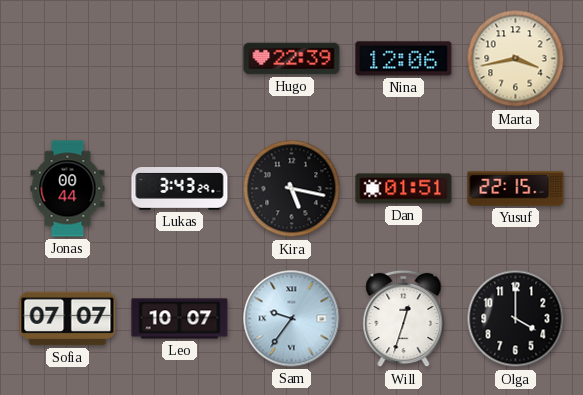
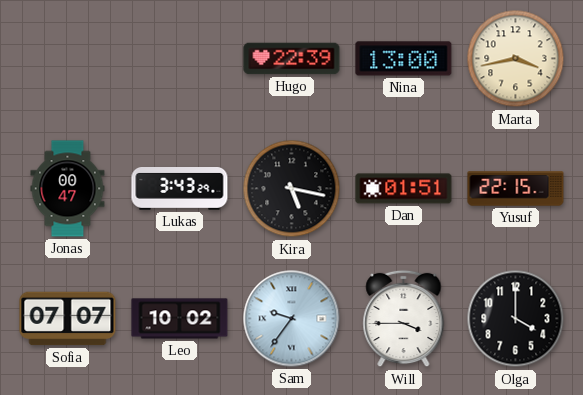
Nina: 12:06 -> 13:00
Jonas: 00:44 -> 00:47
Leo: 10:07 -> 10:02
Will: 12:33 -> 3:45
